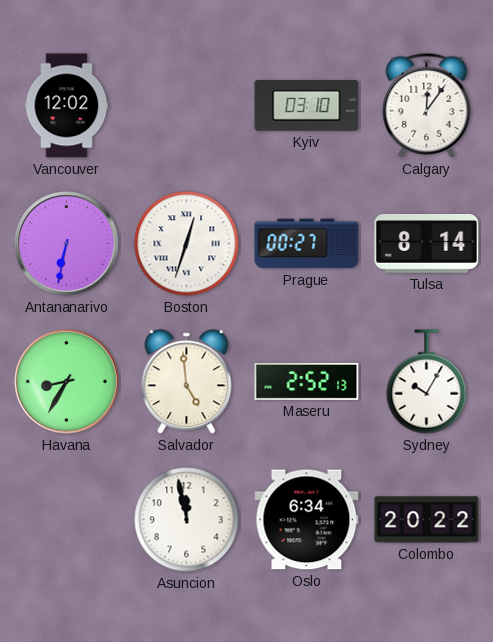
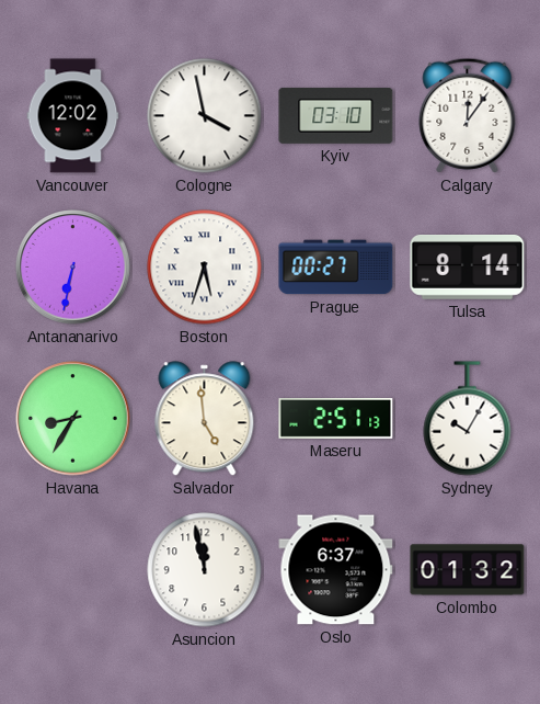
Cologne: none -> 3:58
Boston: 12:33 -> 5:33
Maseru: 2:52 -> 2:51
Oslo: 6:34 -> 6:37
Colombo: 20:22 -> 01:32
